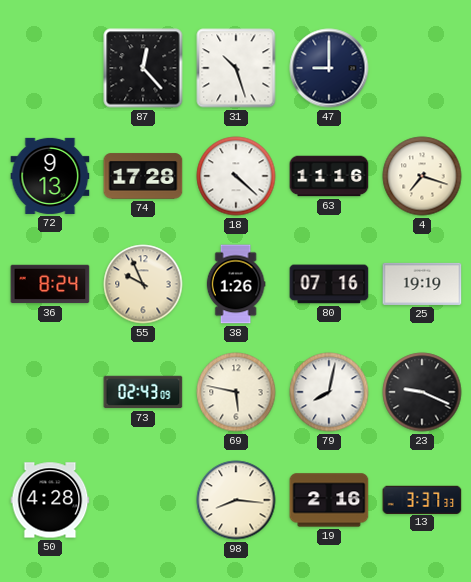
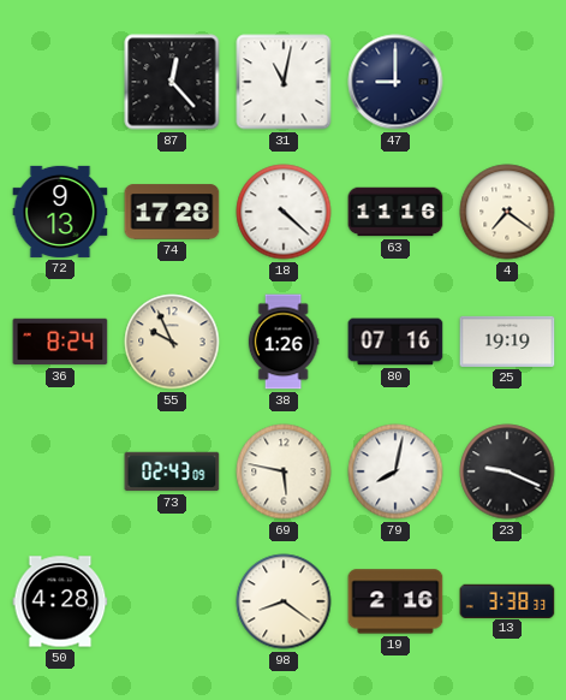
31: 10:27 -> 11:02
4: 7:18 -> 7:21
98: 8:16 -> 8:21
13: 3:37 -> 3:38
